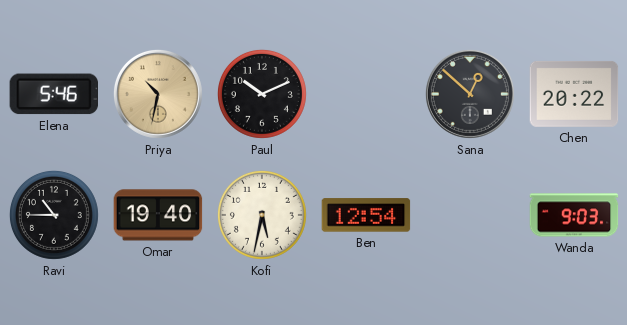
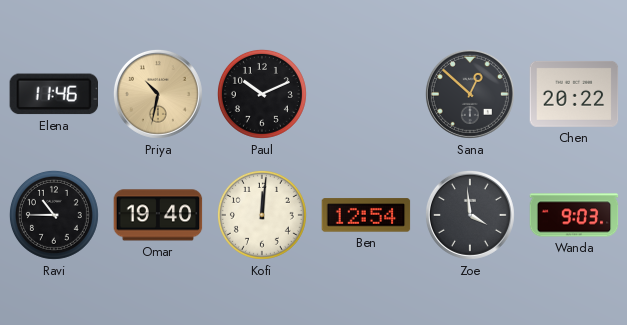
Elena: 5:46 -> 11:46
Kofi: 5:32 -> 12:01
Zoe: none -> 3:59
